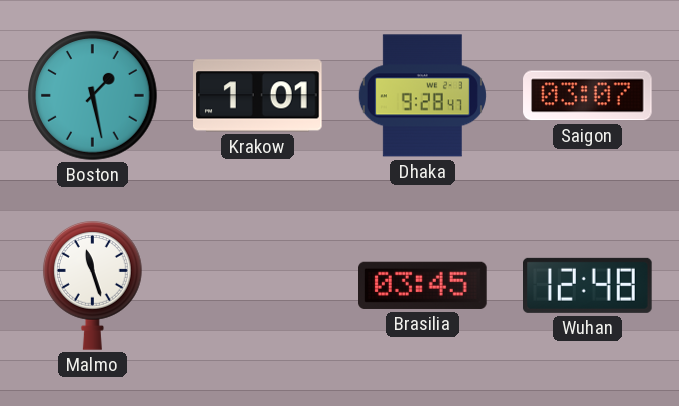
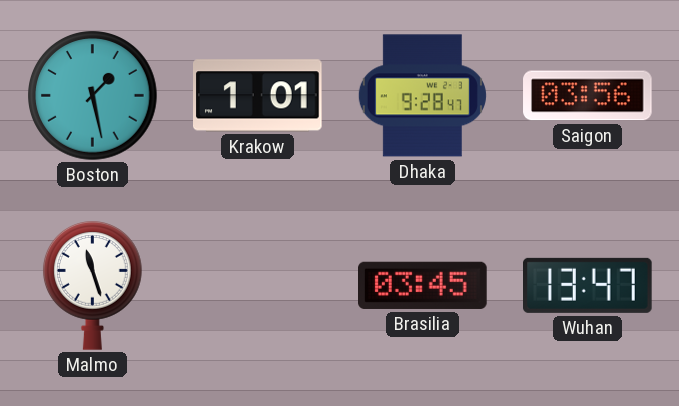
Saigon: 03:07 -> 03:56
Wuhan: 12:48 -> 13:47
